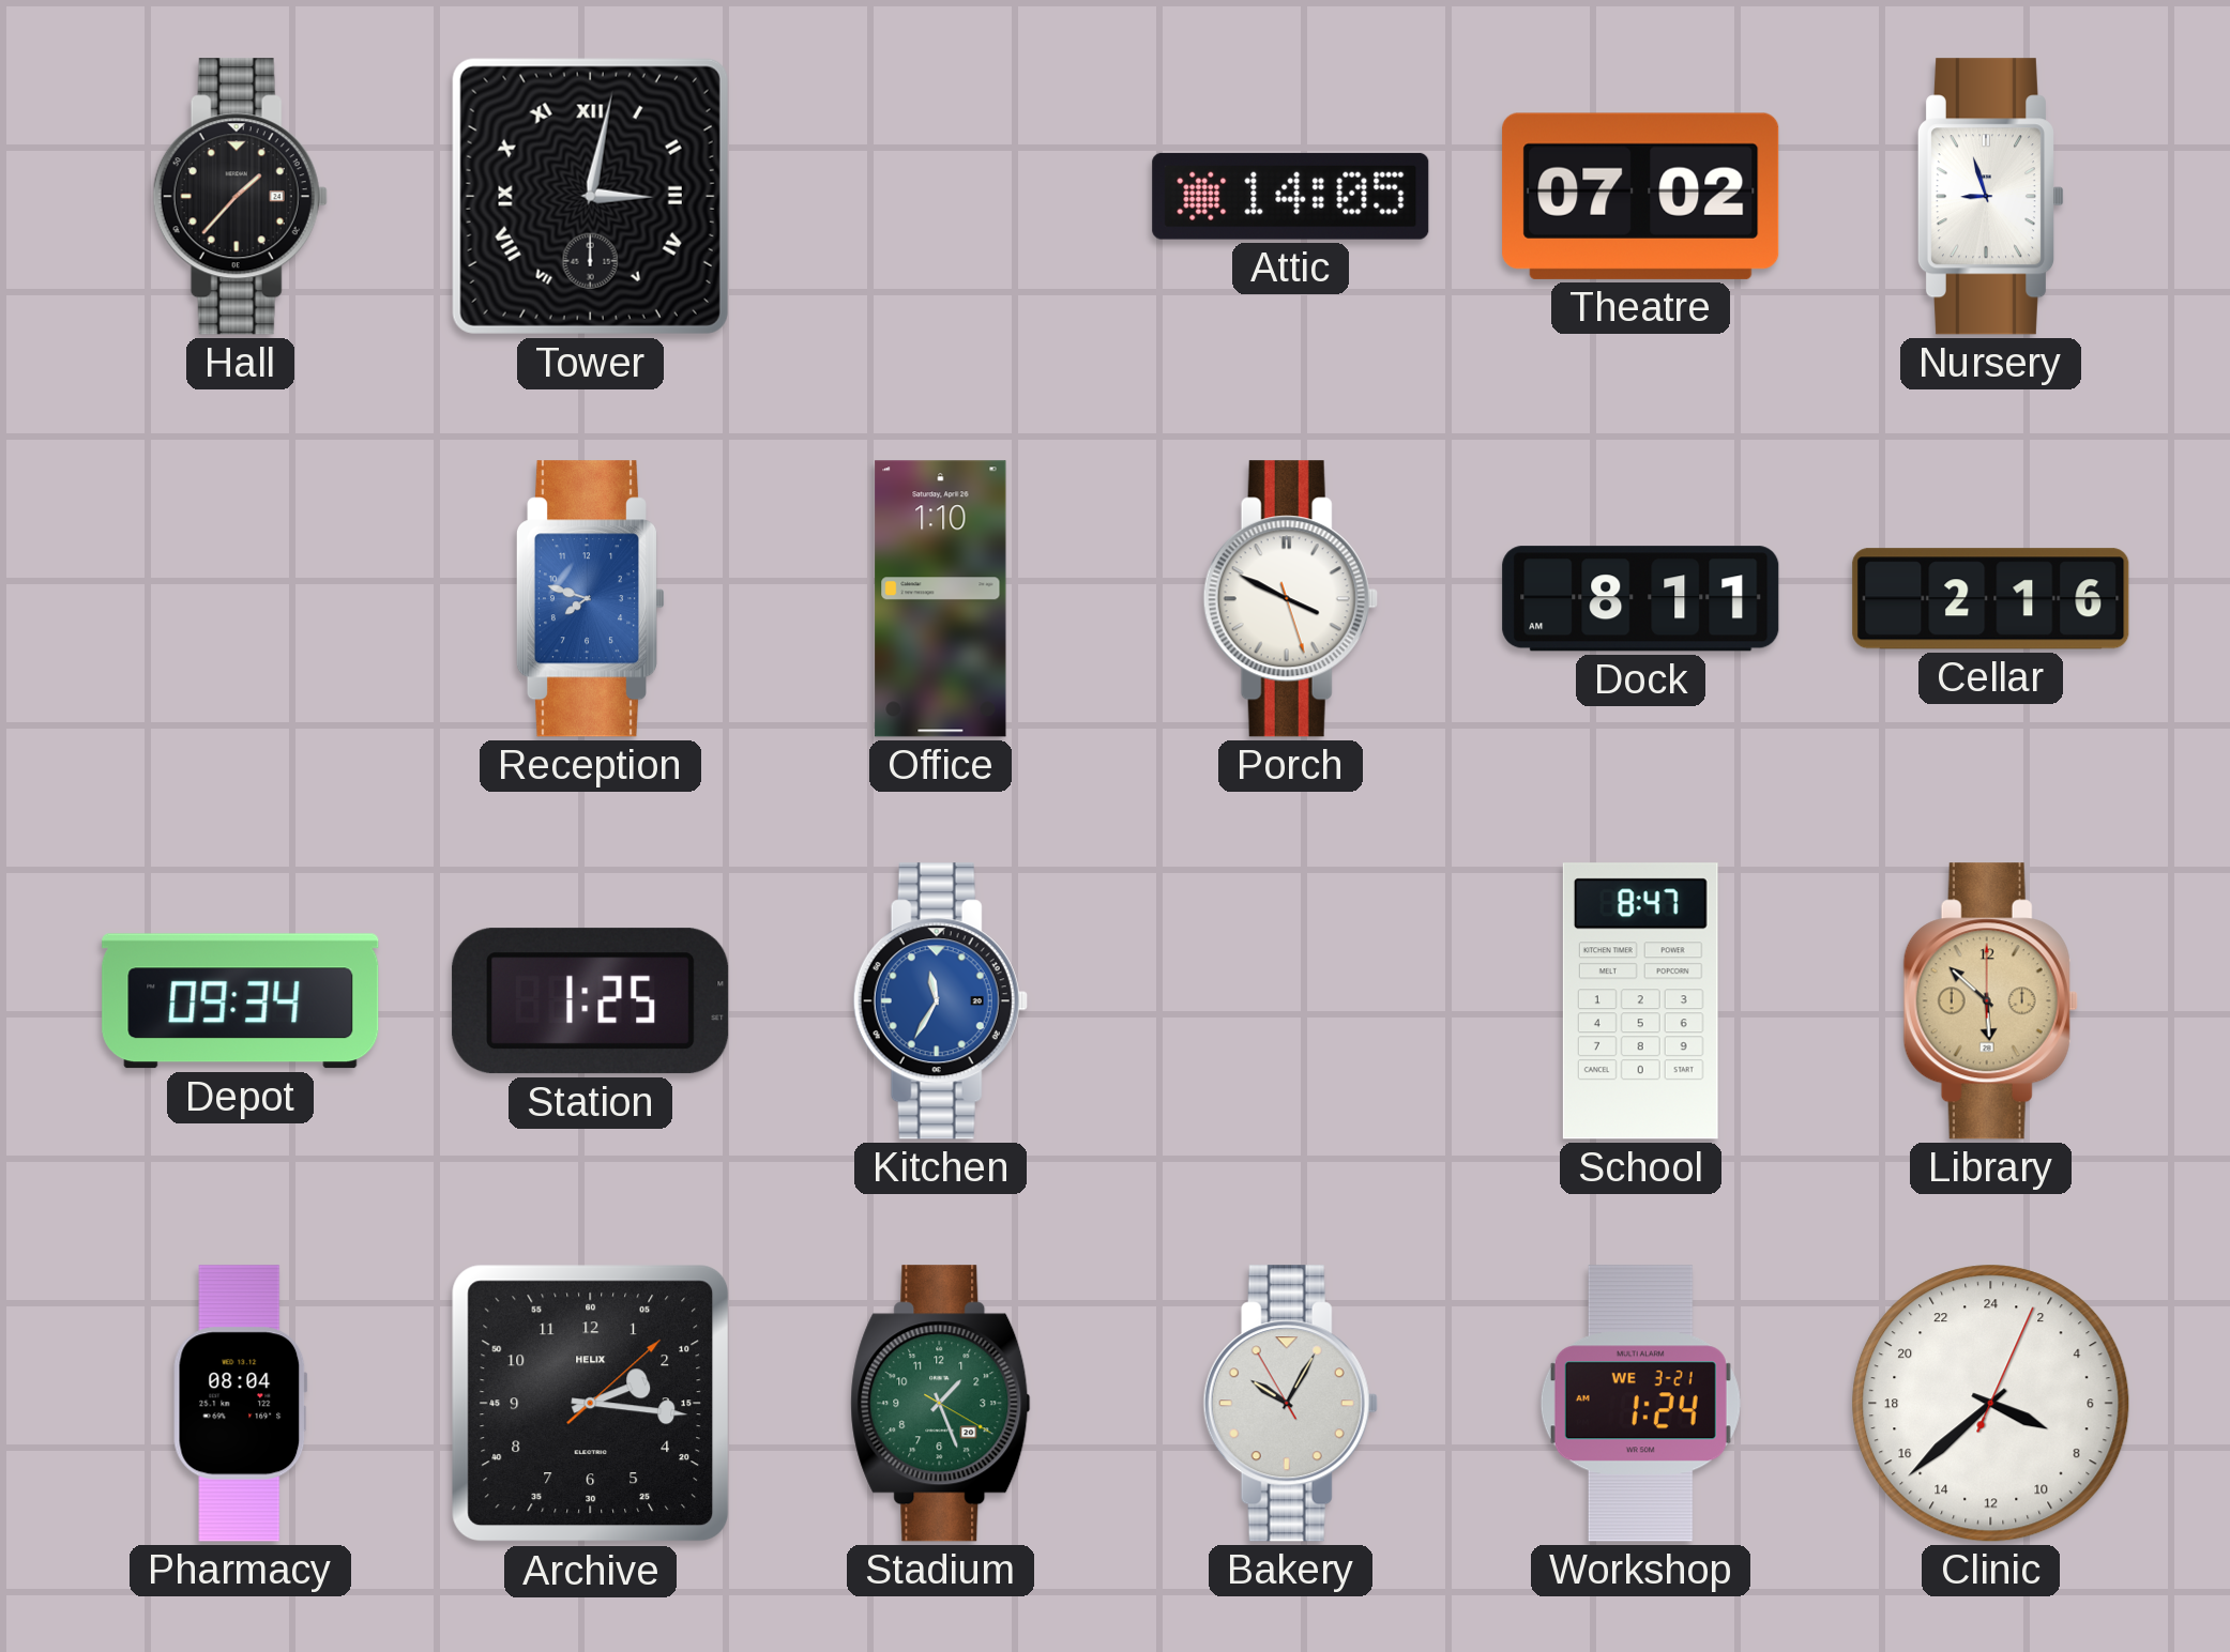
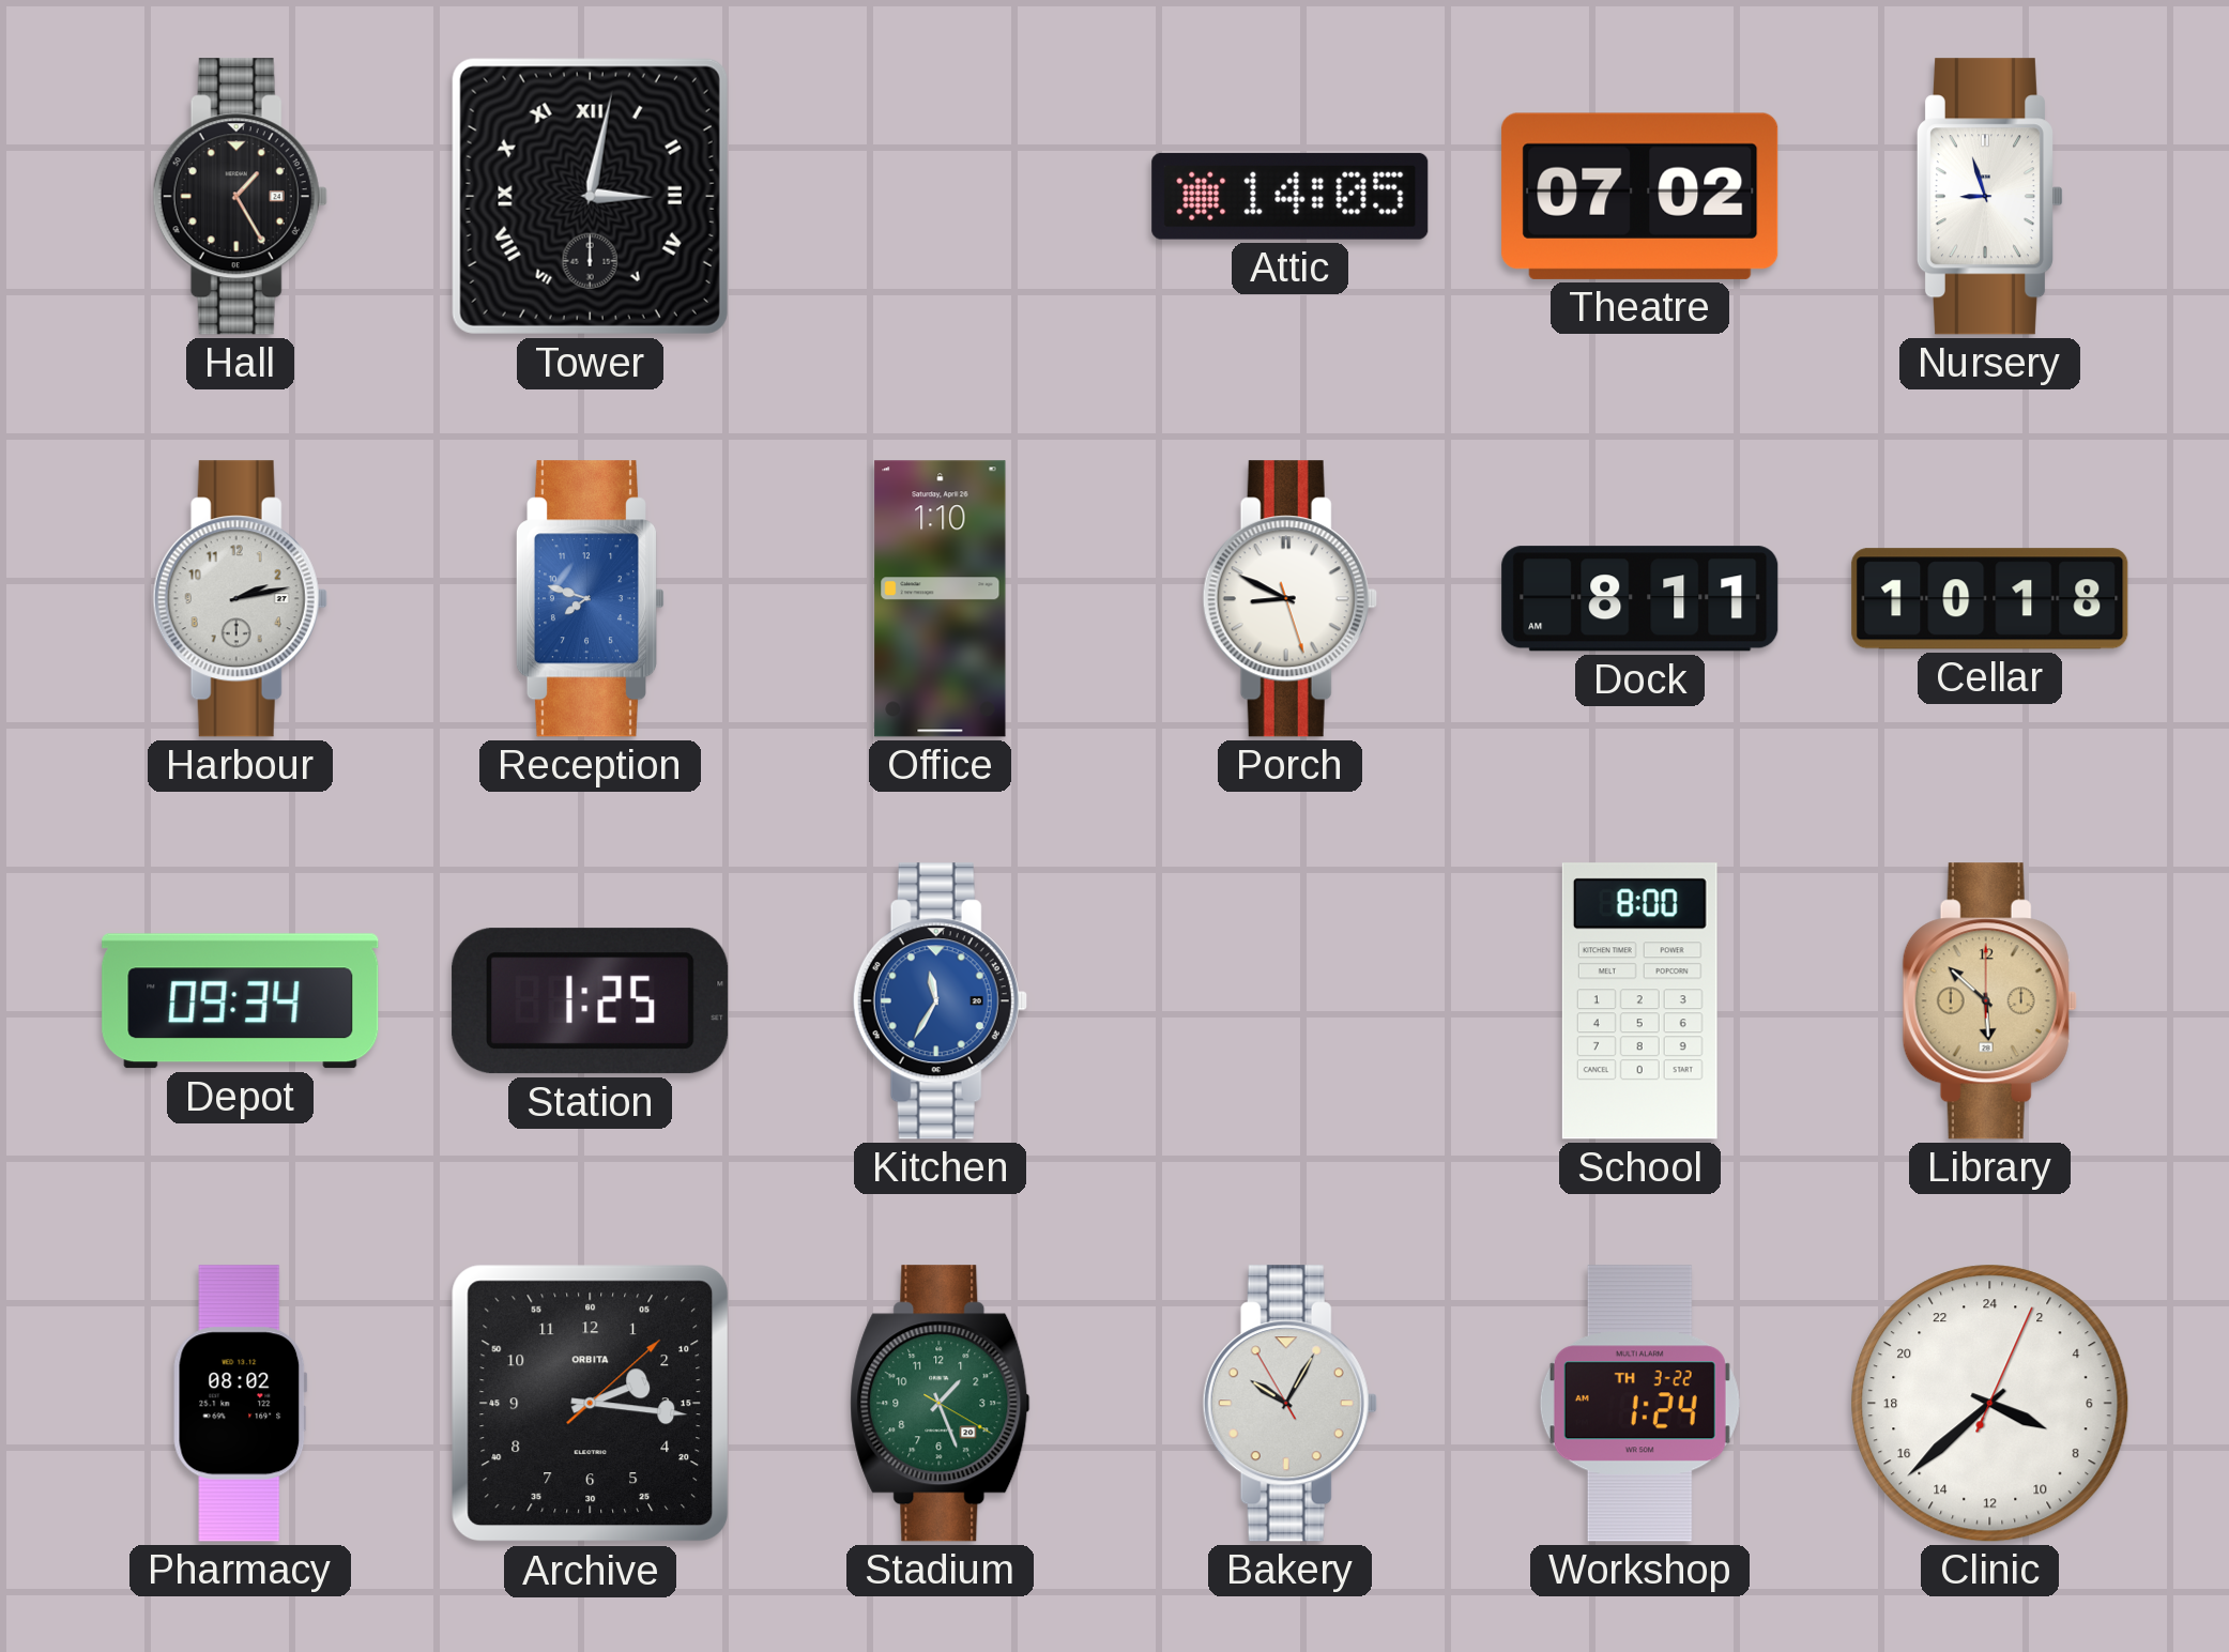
Hall: 1:37 -> 1:25
Harbour: none -> 2:13
Porch: 3:49 -> 8:49
Cellar: 2:16 -> 10:18
School: 8:47 -> 8:00
Pharmacy: 08:04 -> 08:02
Archive brand: HELIX -> ORBITA
Workshop date: WE 3-21 -> TH 3-22
